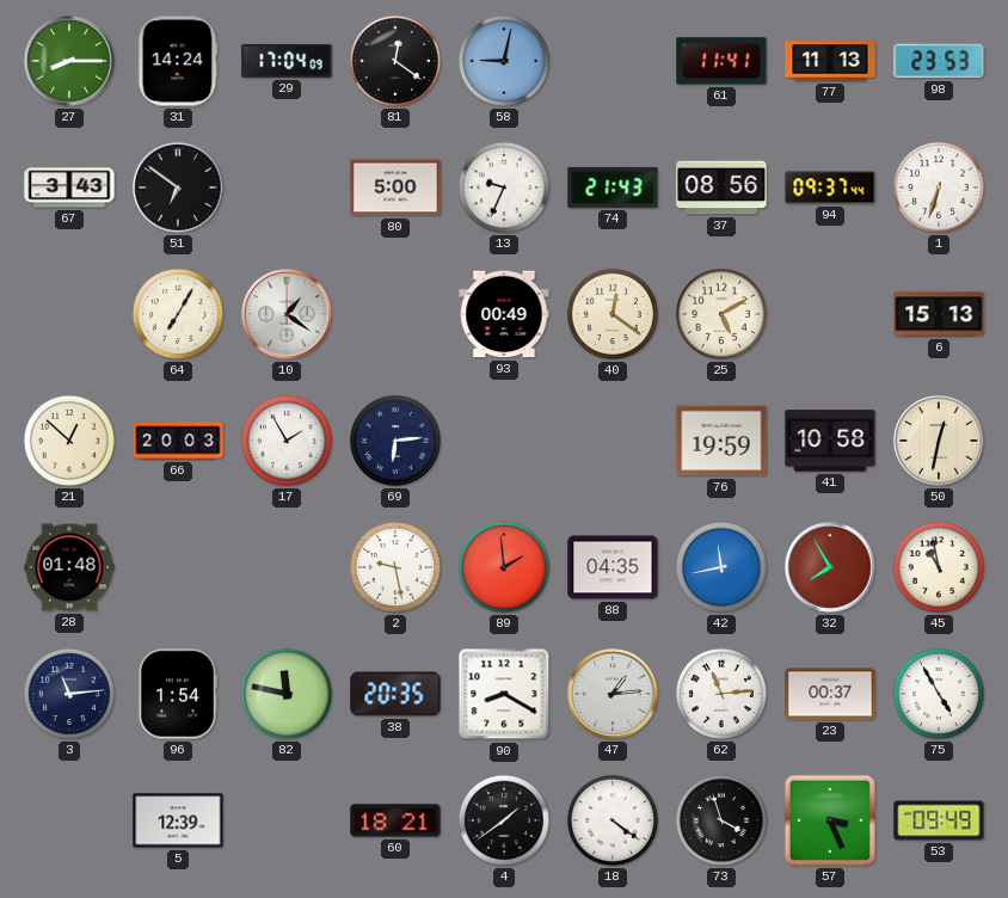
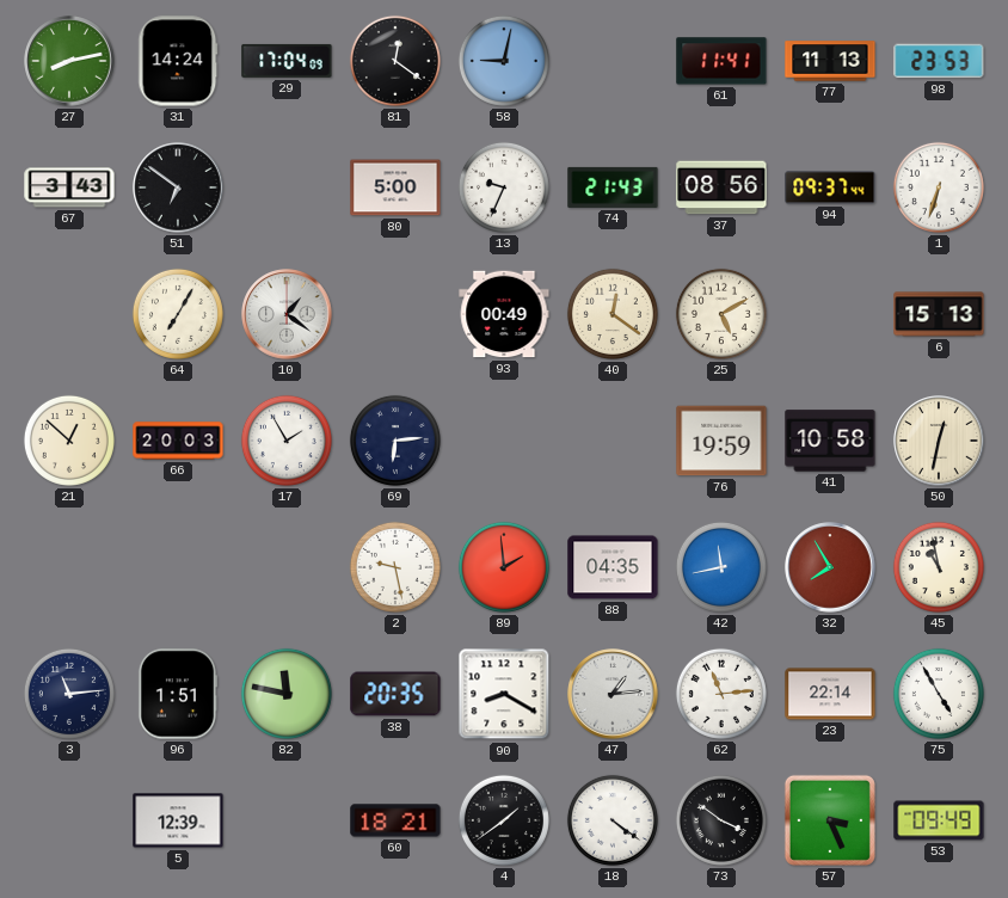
27: 8:15 -> 8:13
28: 01:48 -> none
96: 1:54 -> 1:51
23: 00:37 -> 22:14
73: 3:57 -> 3:51
